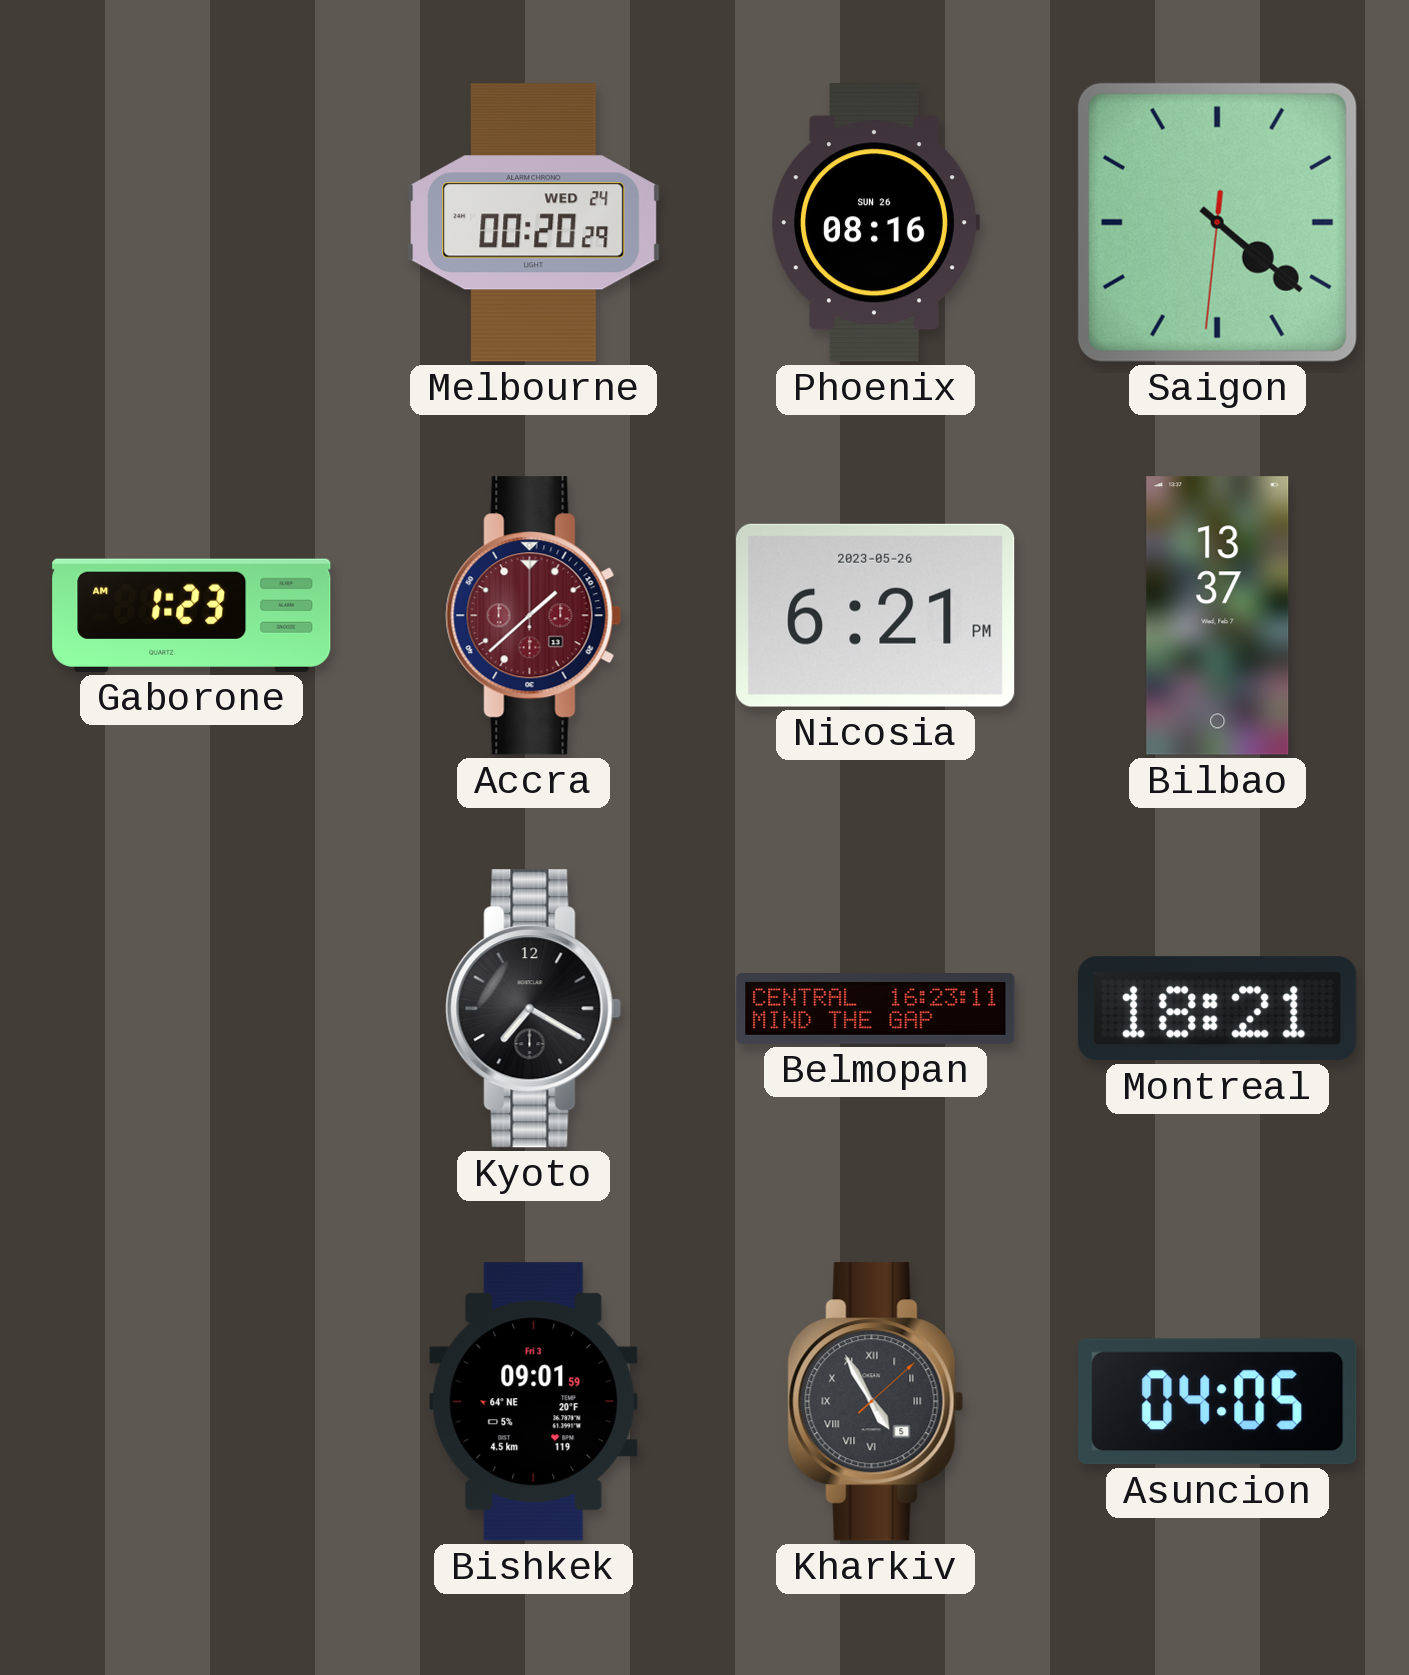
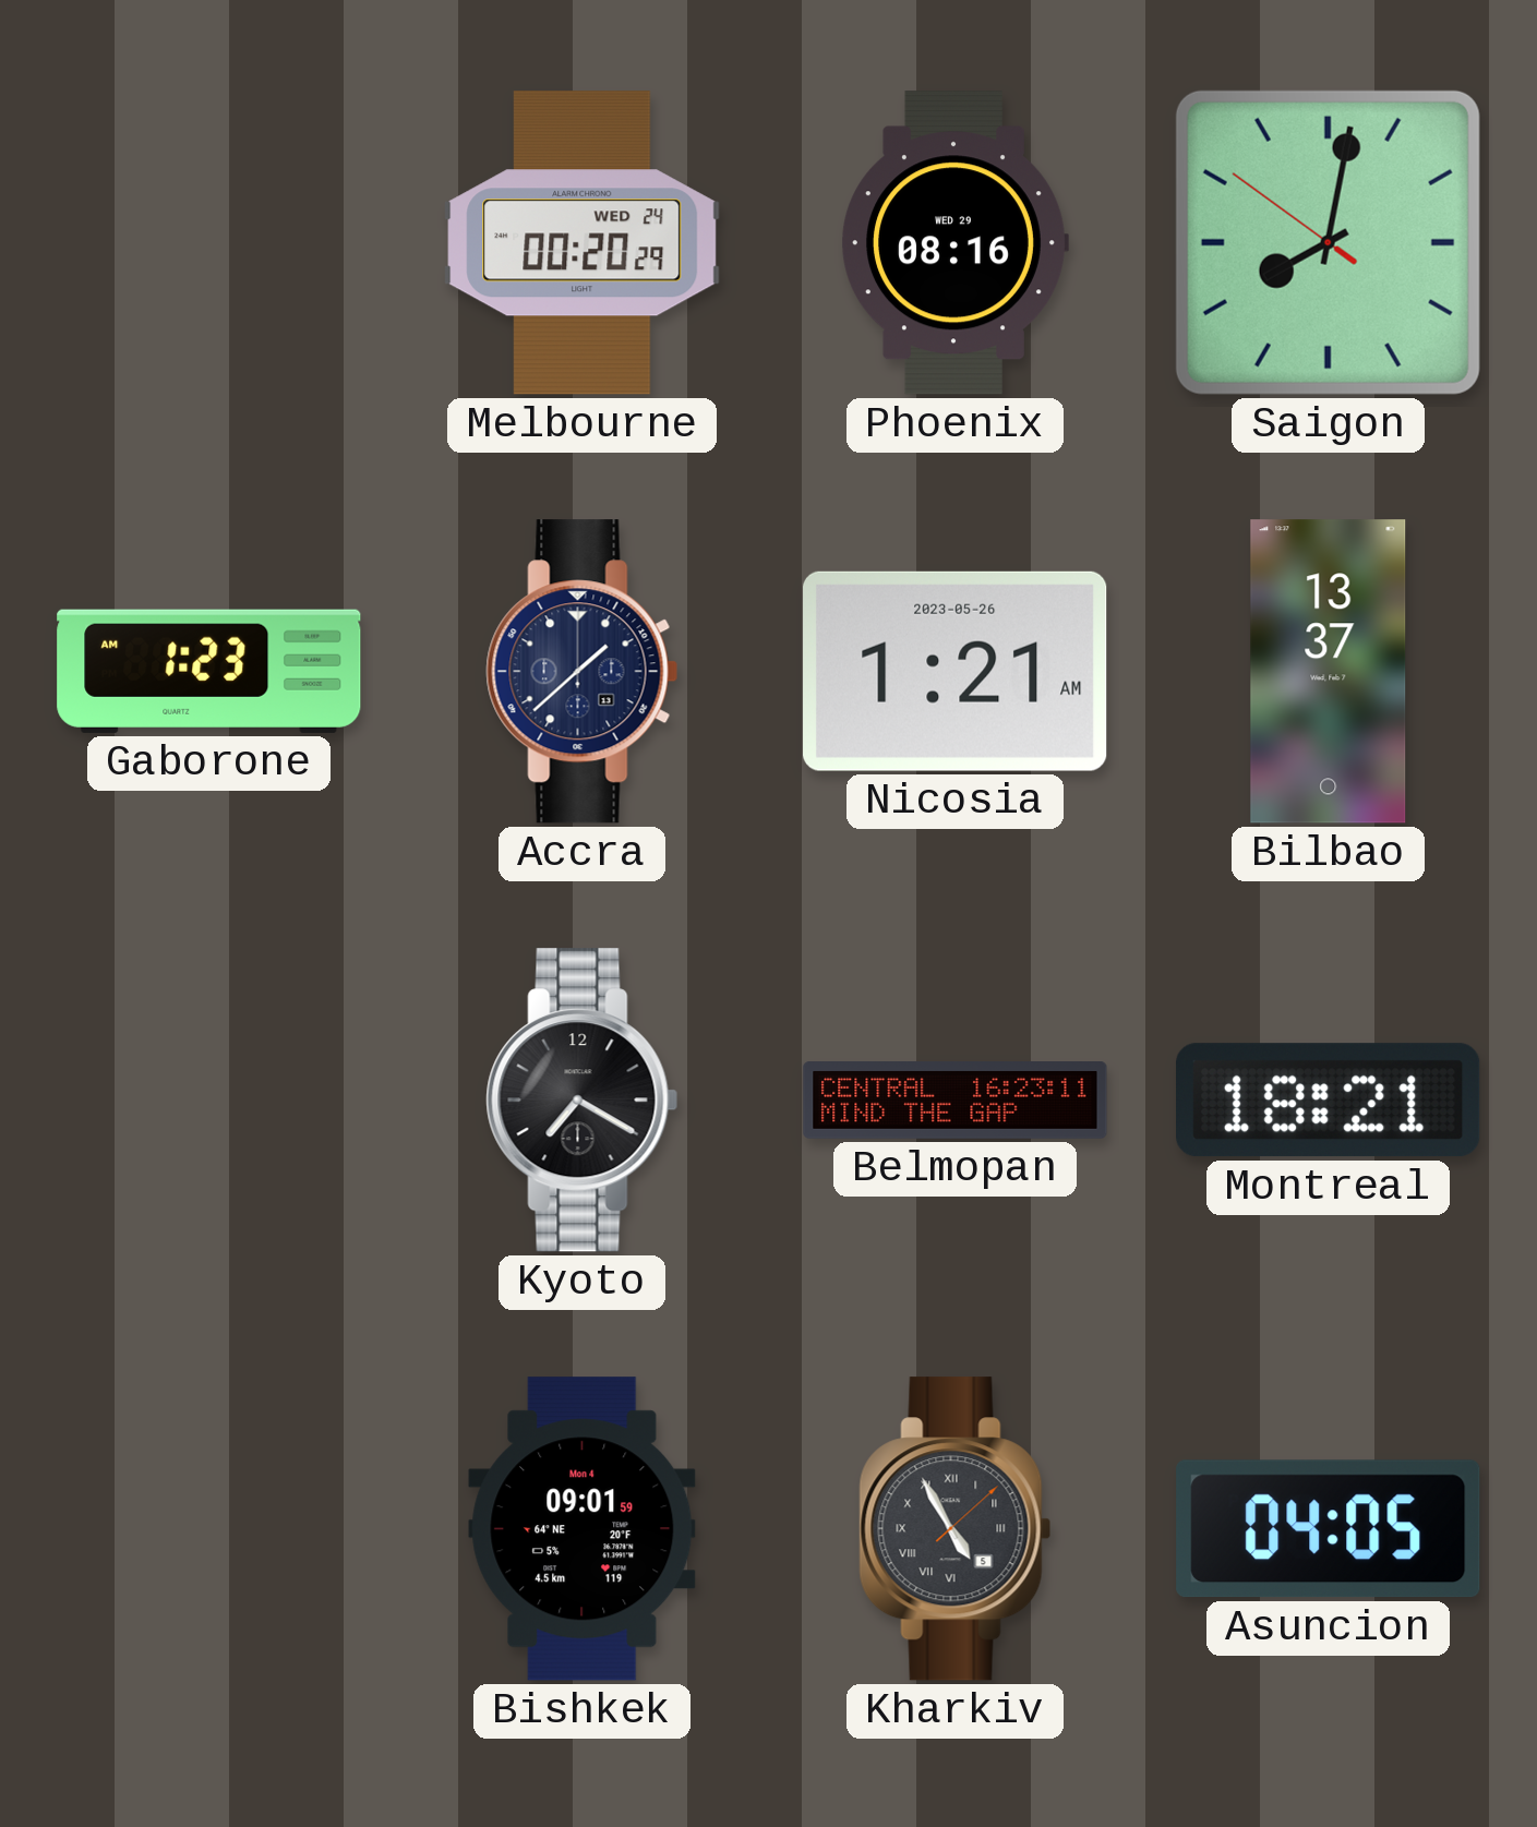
Phoenix date: SUN 26 -> WED 29
Saigon: 4:21 -> 8:01
Accra dial: burgundy -> navy
Nicosia: 6:21 -> 1:21
Bishkek date: Fri 3 -> Mon 4
